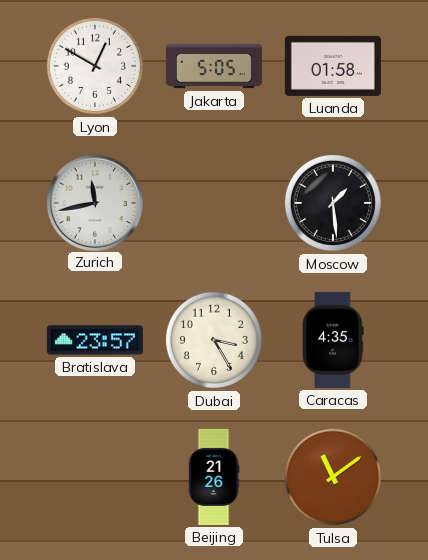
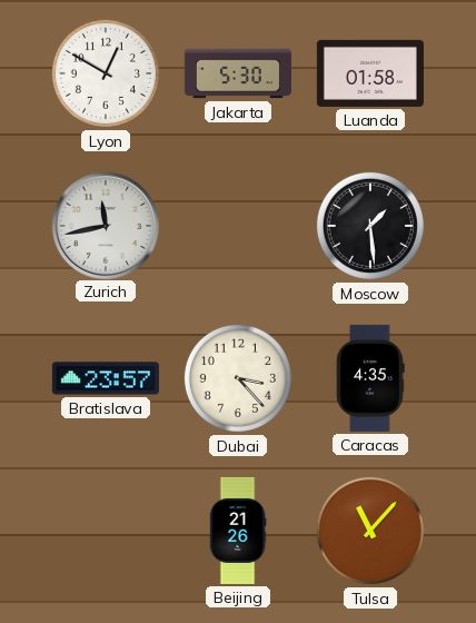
Jakarta: 5:05 -> 5:30
Dubai: 3:25 -> 3:23
Tulsa: 11:09 -> 11:07
